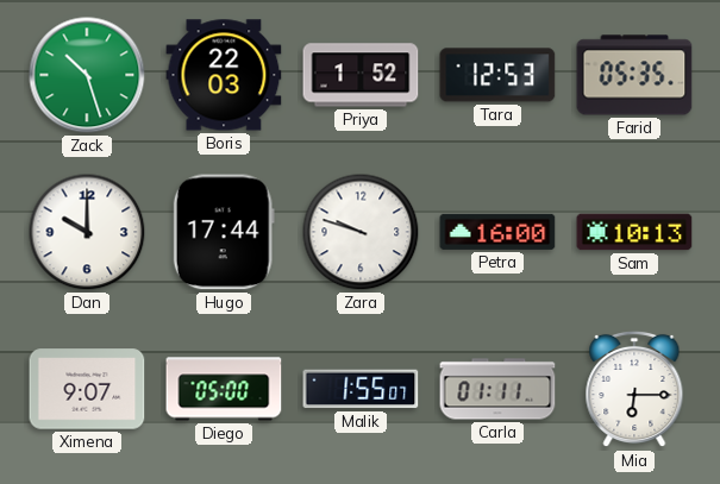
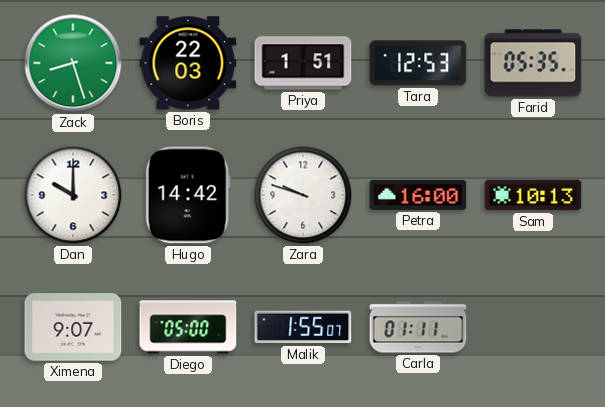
Zack: 10:27 -> 8:27
Priya: 1:52 -> 1:51
Hugo: 17:44 -> 14:42
Mia: 6:15 -> none
